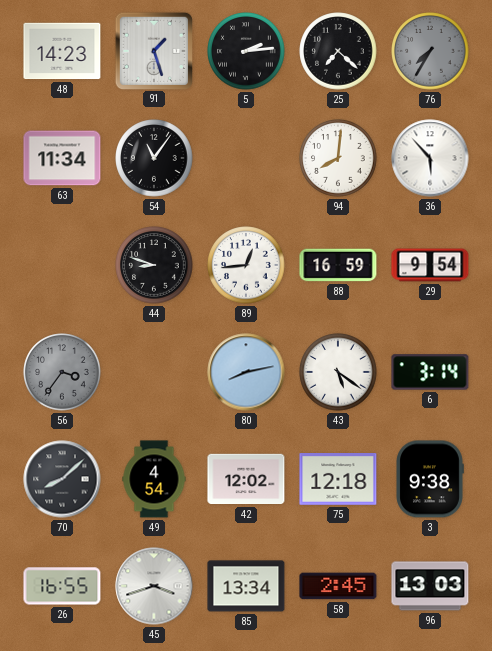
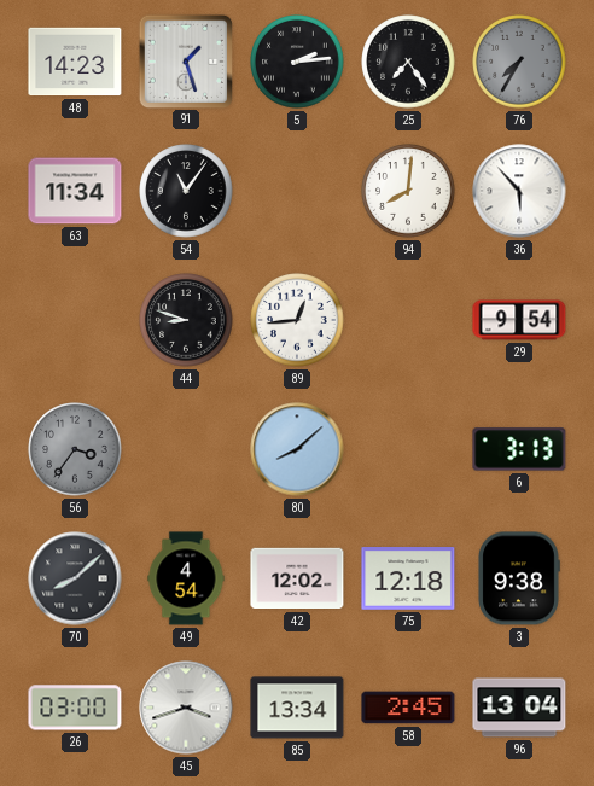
25: 7:22 -> 7:24
88: 16:59 -> none
80: 8:13 -> 8:08
43: 5:21 -> none
6: 3:14 -> 3:13
26: 16:55 -> 03:00
96: 13:03 -> 13:04
